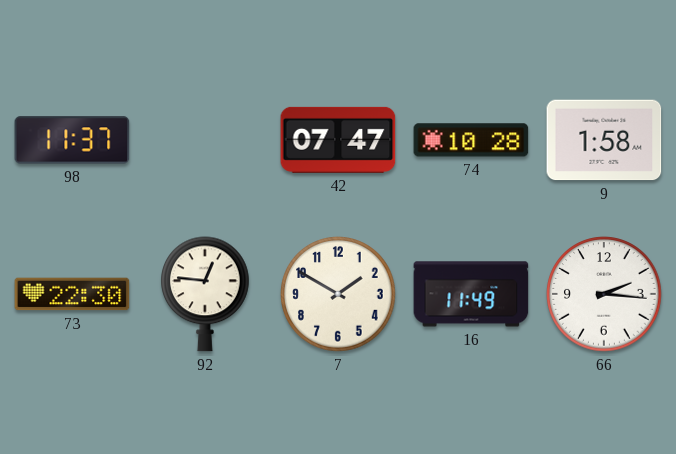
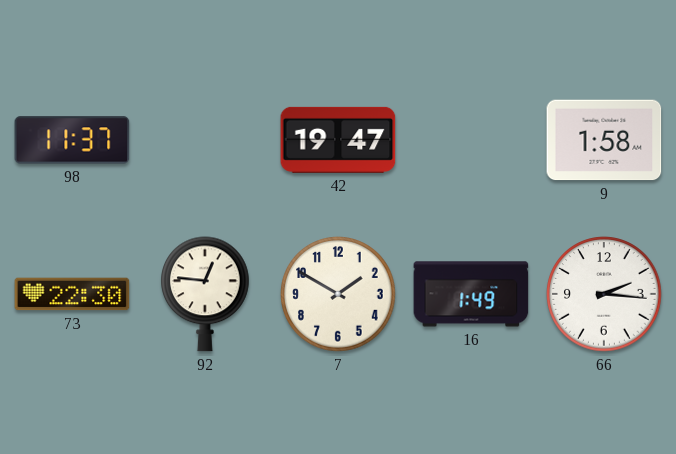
42: 07:47 -> 19:47
74: 10:28 -> none
16: 11:49 -> 1:49
